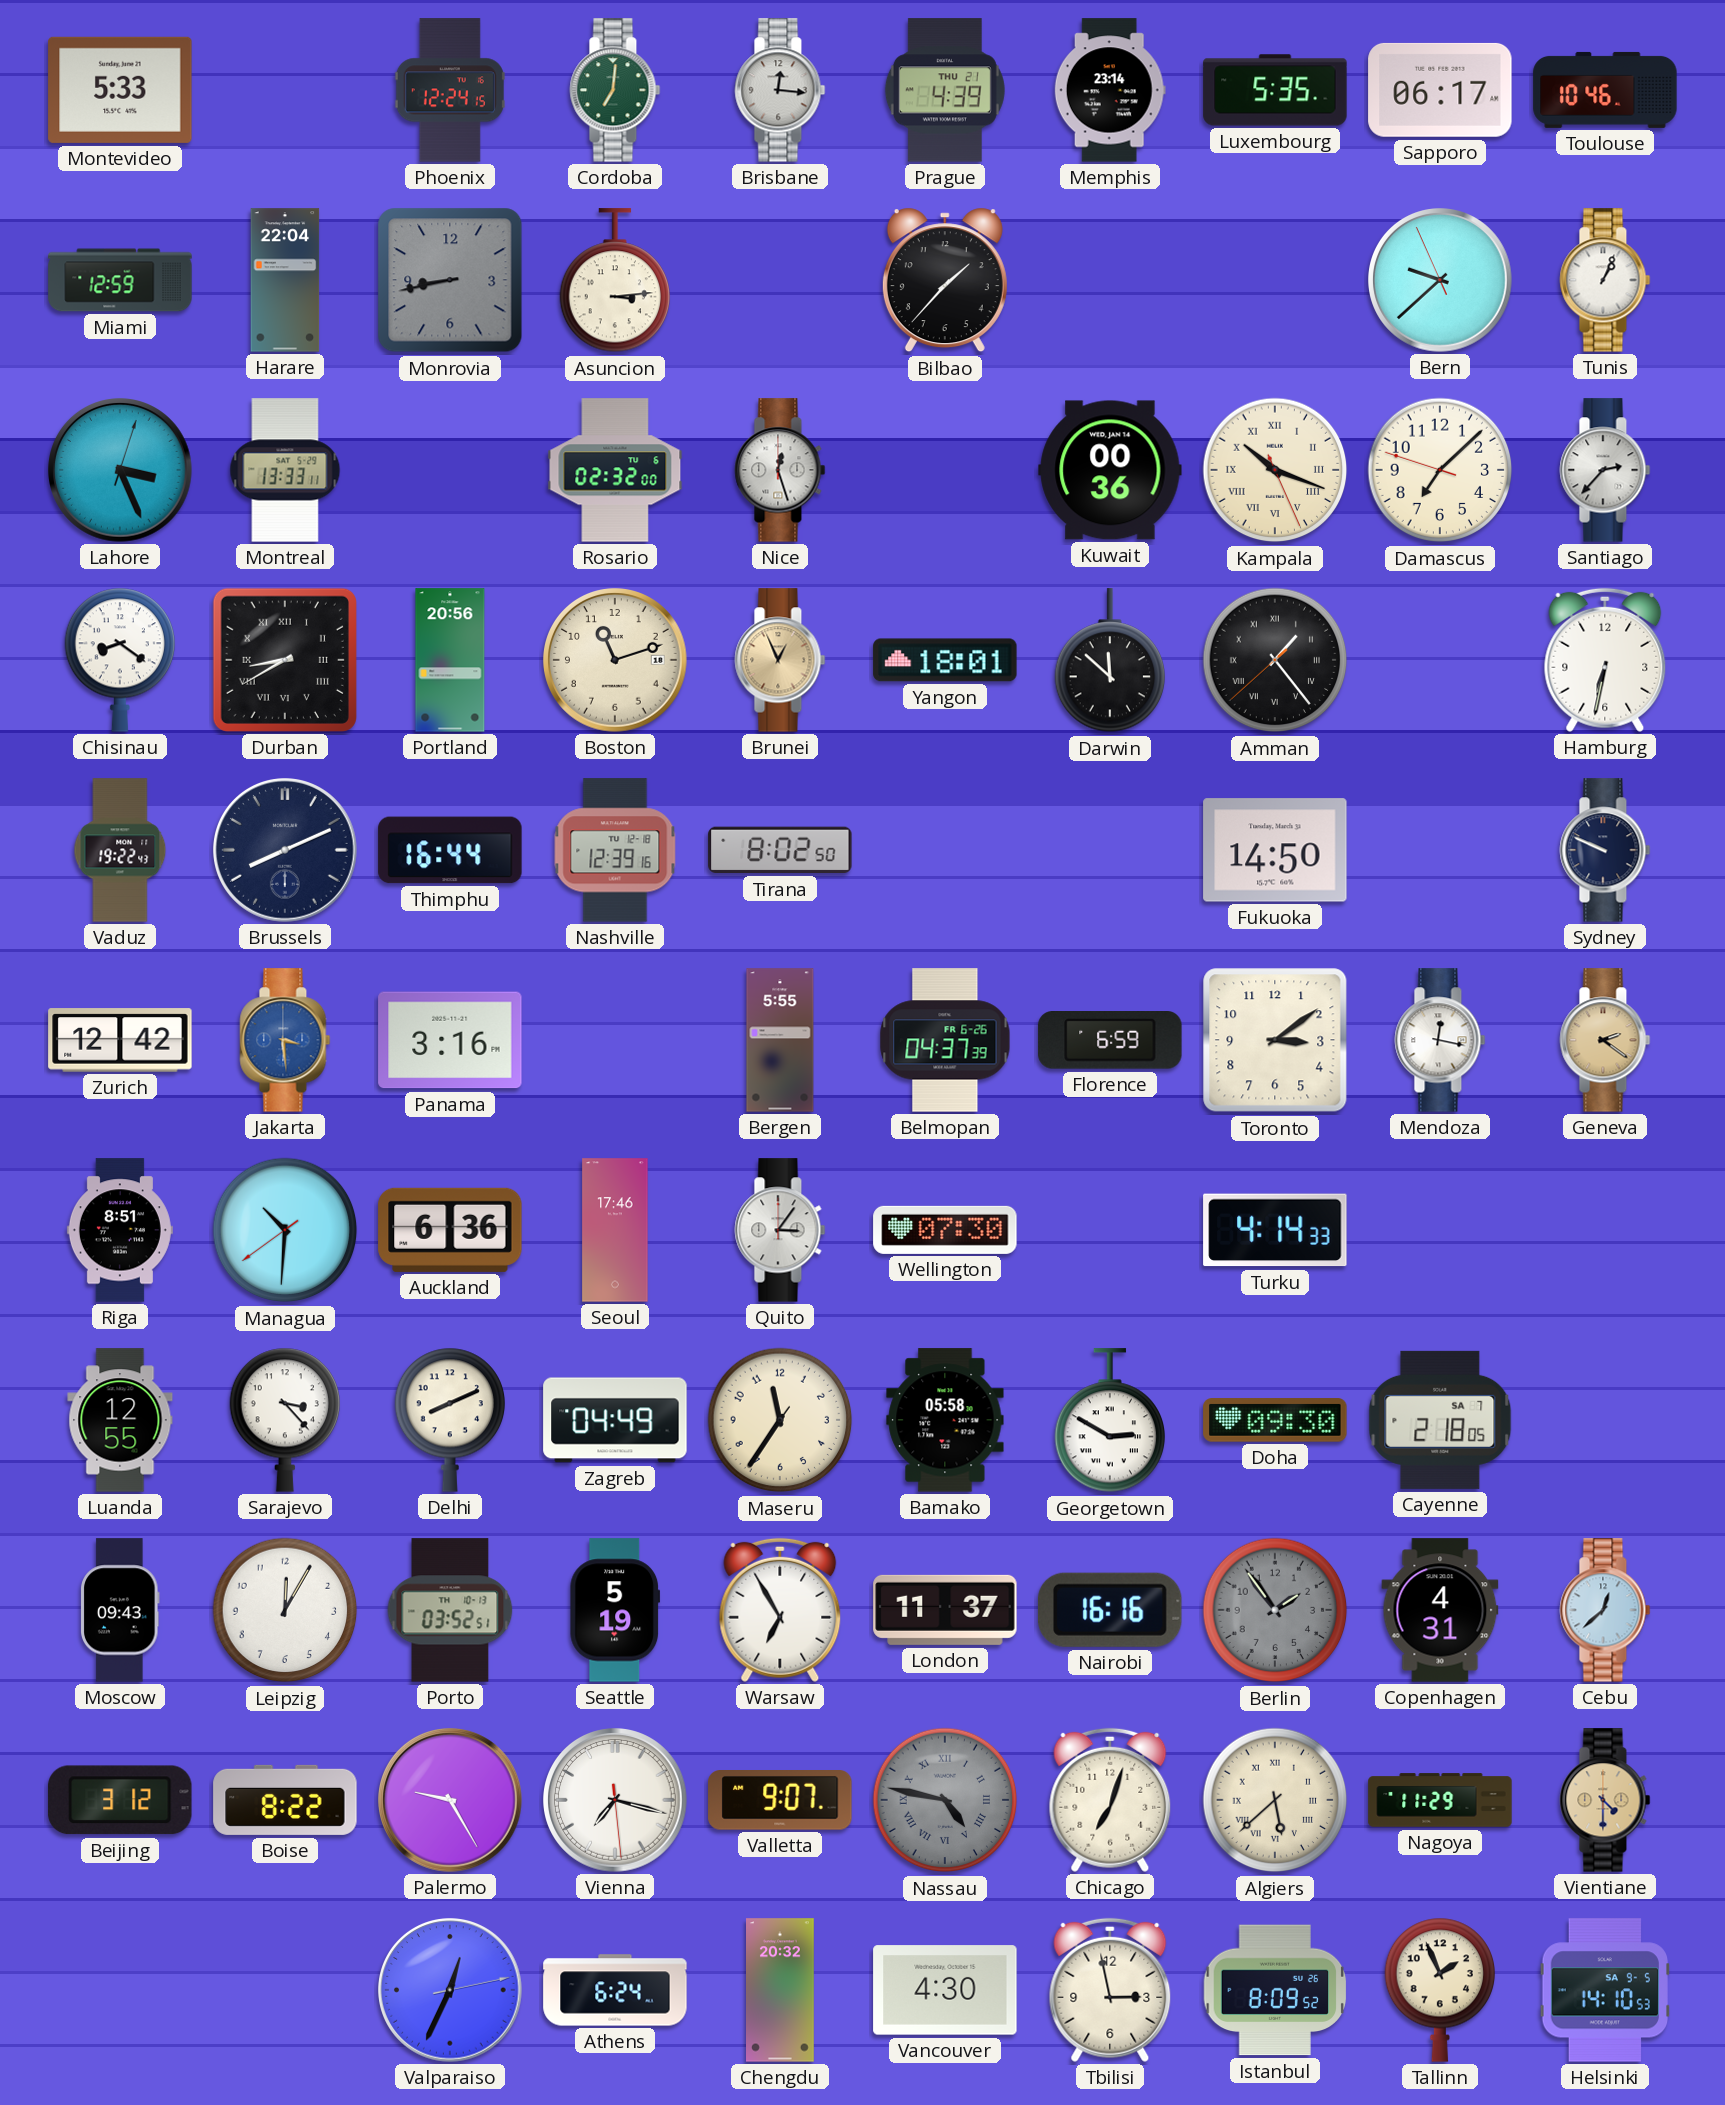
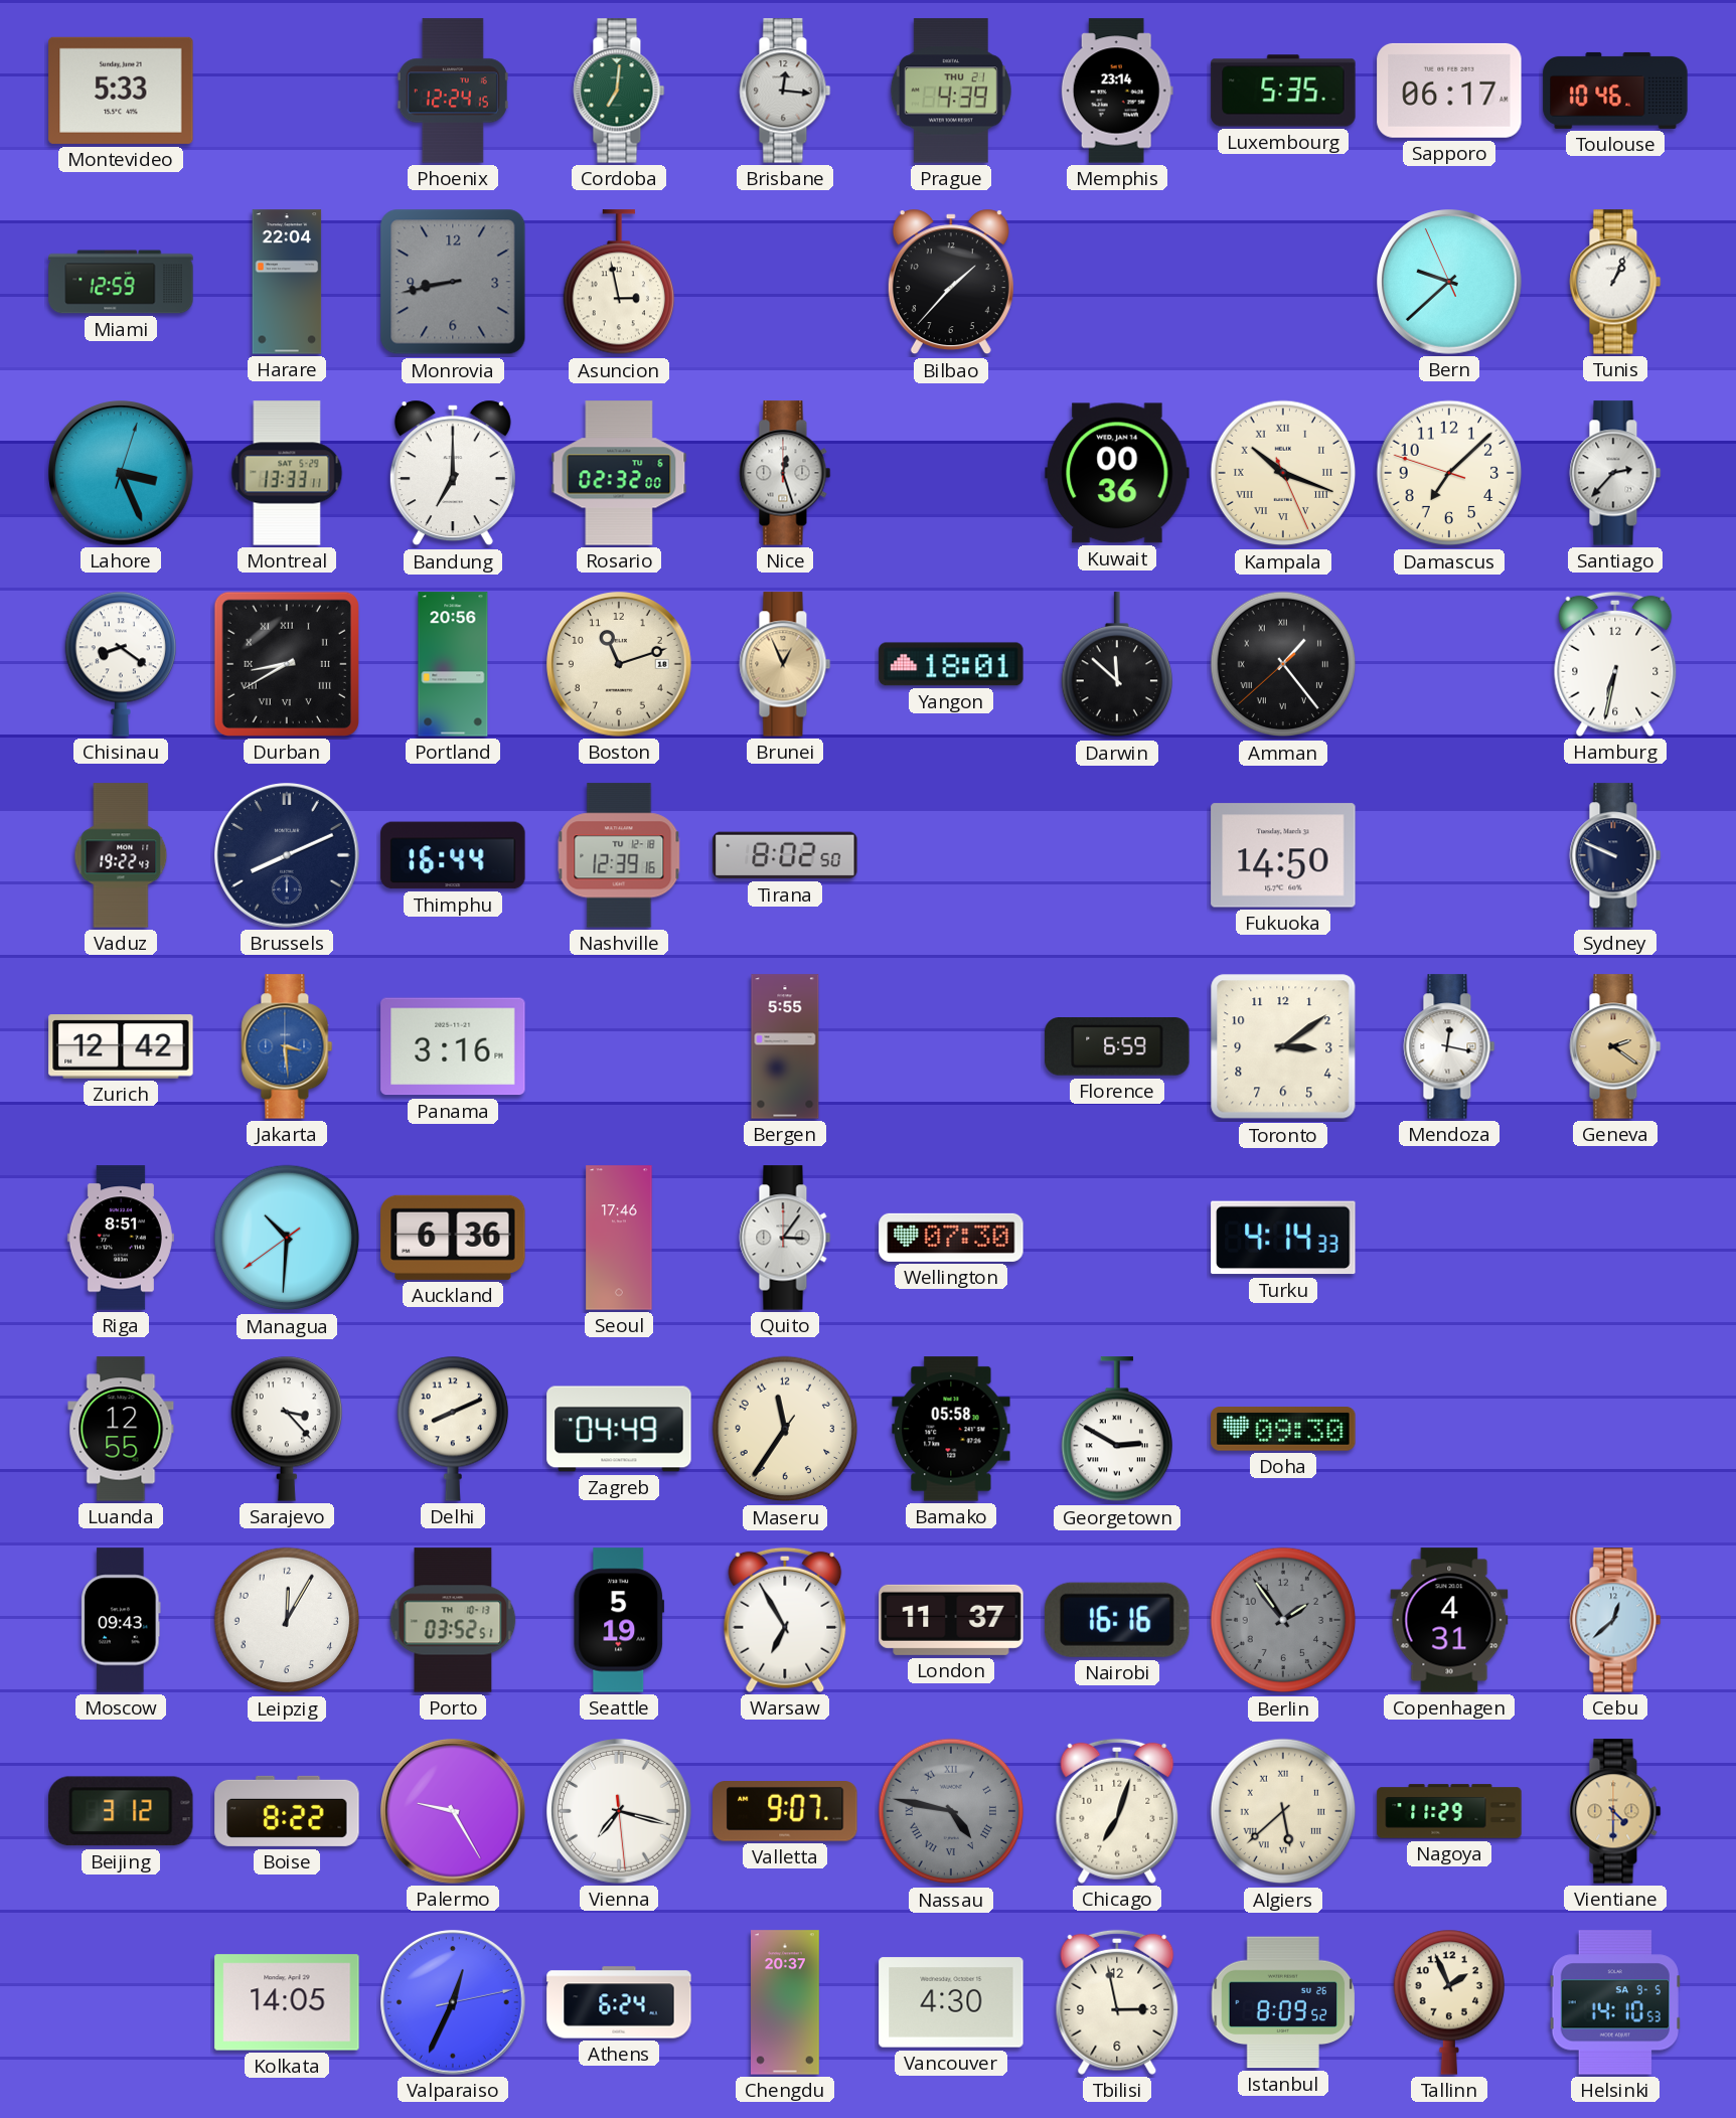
Asuncion: 3:14 -> 2:58
Bandung: none -> 7:00
Belmopan: 04:37 -> none
Cayenne: 2:18 -> none
Kolkata: none -> 14:05
Chengdu: 20:32 -> 20:37
